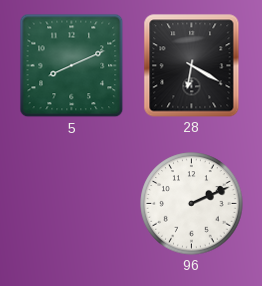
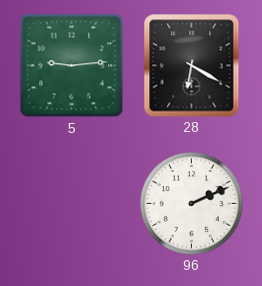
5: 8:11 -> 9:14
